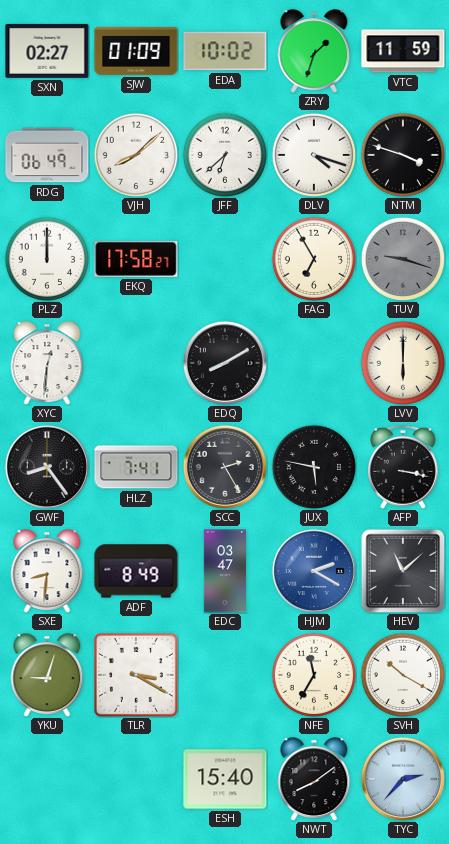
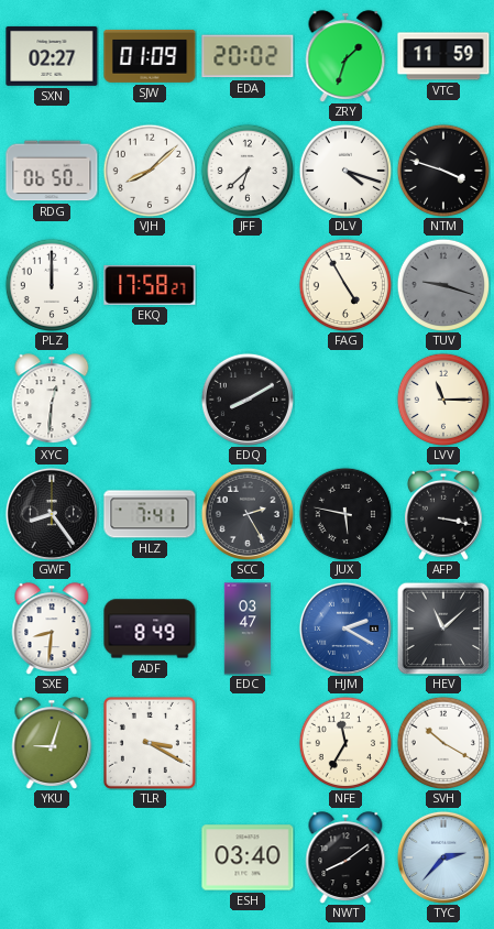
EDA: 10:02 -> 20:02
RDG: 06:49 -> 06:50
FAG: 6:55 -> 4:55
LVV: 6:00 -> 11:15
ESH: 15:40 -> 03:40
